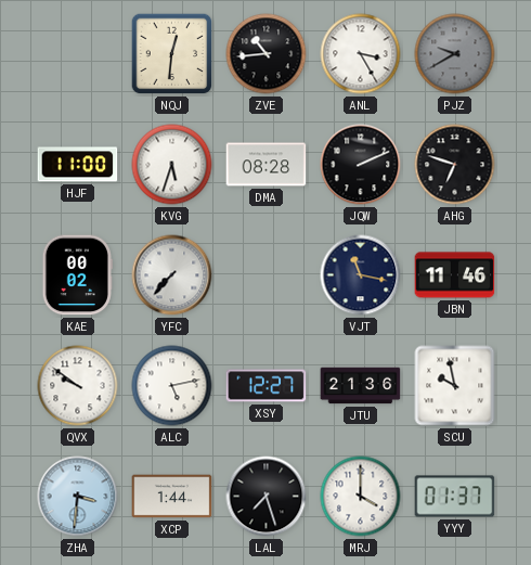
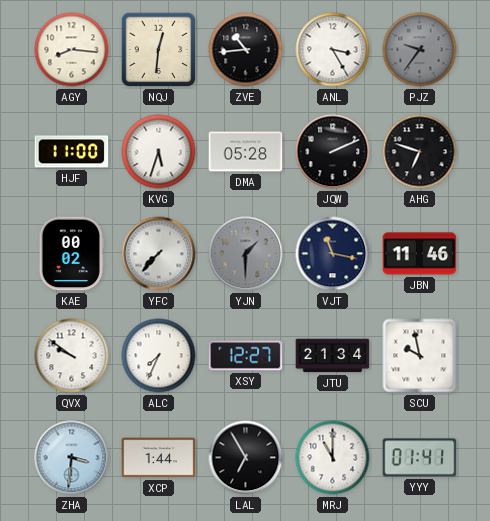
AGY: none -> 8:16
PJZ: 9:40 -> 9:36
DMA: 08:28 -> 05:28
YJN: none -> 1:30
ALC: 5:13 -> 7:34
JTU: 21:36 -> 21:34
LAL: 7:27 -> 6:55
MRJ: 4:00 -> 11:00
YYY: 01:37 -> 01:41
